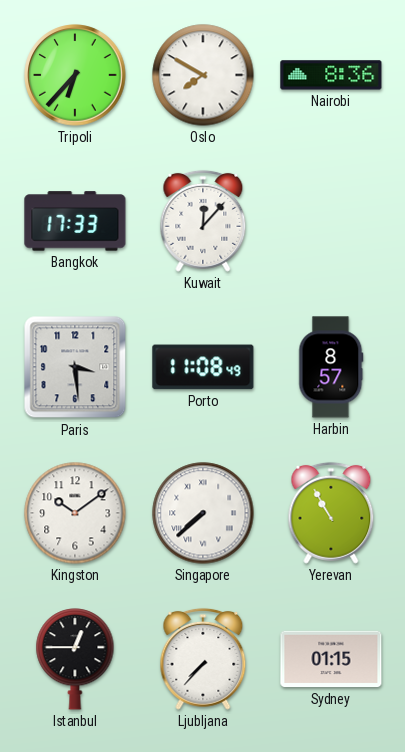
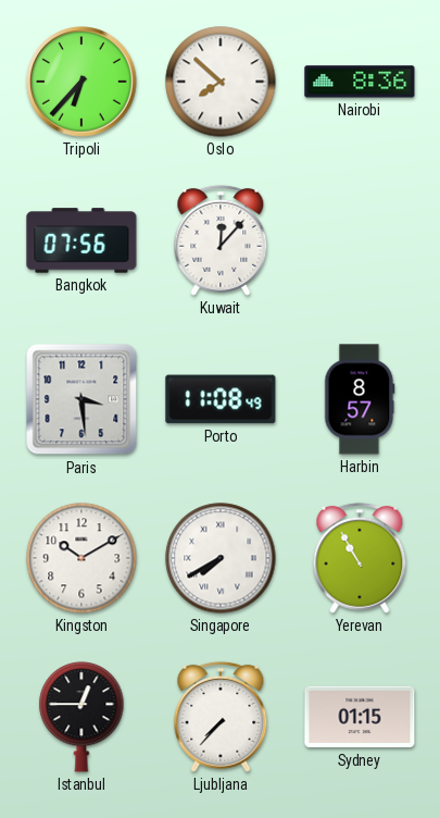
Oslo: 7:50 -> 7:52
Bangkok: 17:33 -> 07:56
Kingston: 10:09 -> 10:10
Singapore: 7:38 -> 7:40
